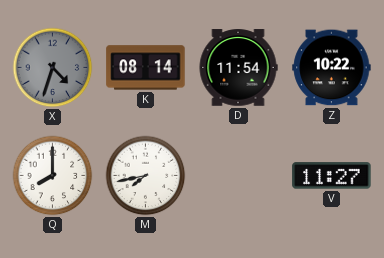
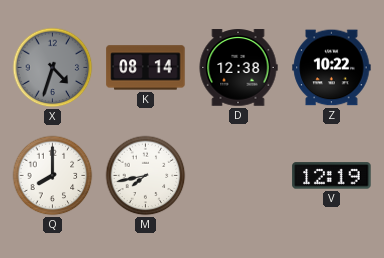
D: 11:54 -> 12:38
V: 11:27 -> 12:19
